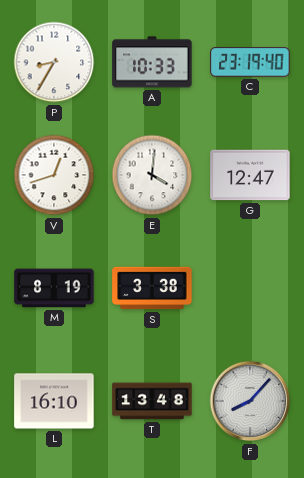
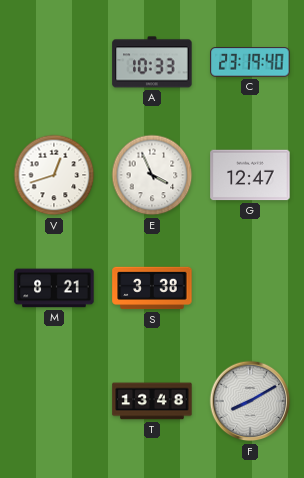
P: 8:35 -> none
E: 4:01 -> 3:56
M: 8:19 -> 8:21
L: 16:10 -> none
F: 8:07 -> 8:10
